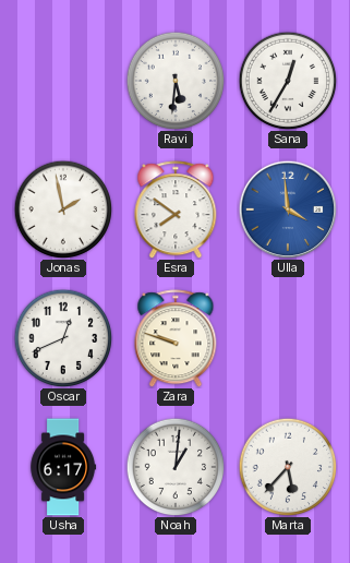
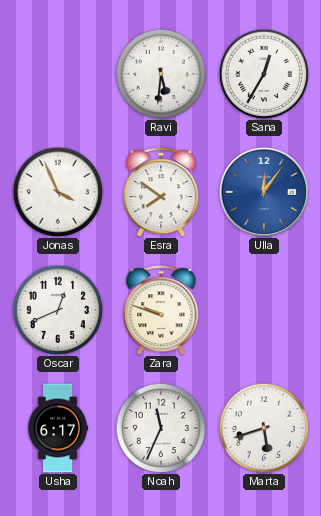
Jonas: 1:58 -> 3:56
Ulla: 3:59 -> 12:06
Noah: 1:01 -> 11:34
Marta: 5:37 -> 5:42
